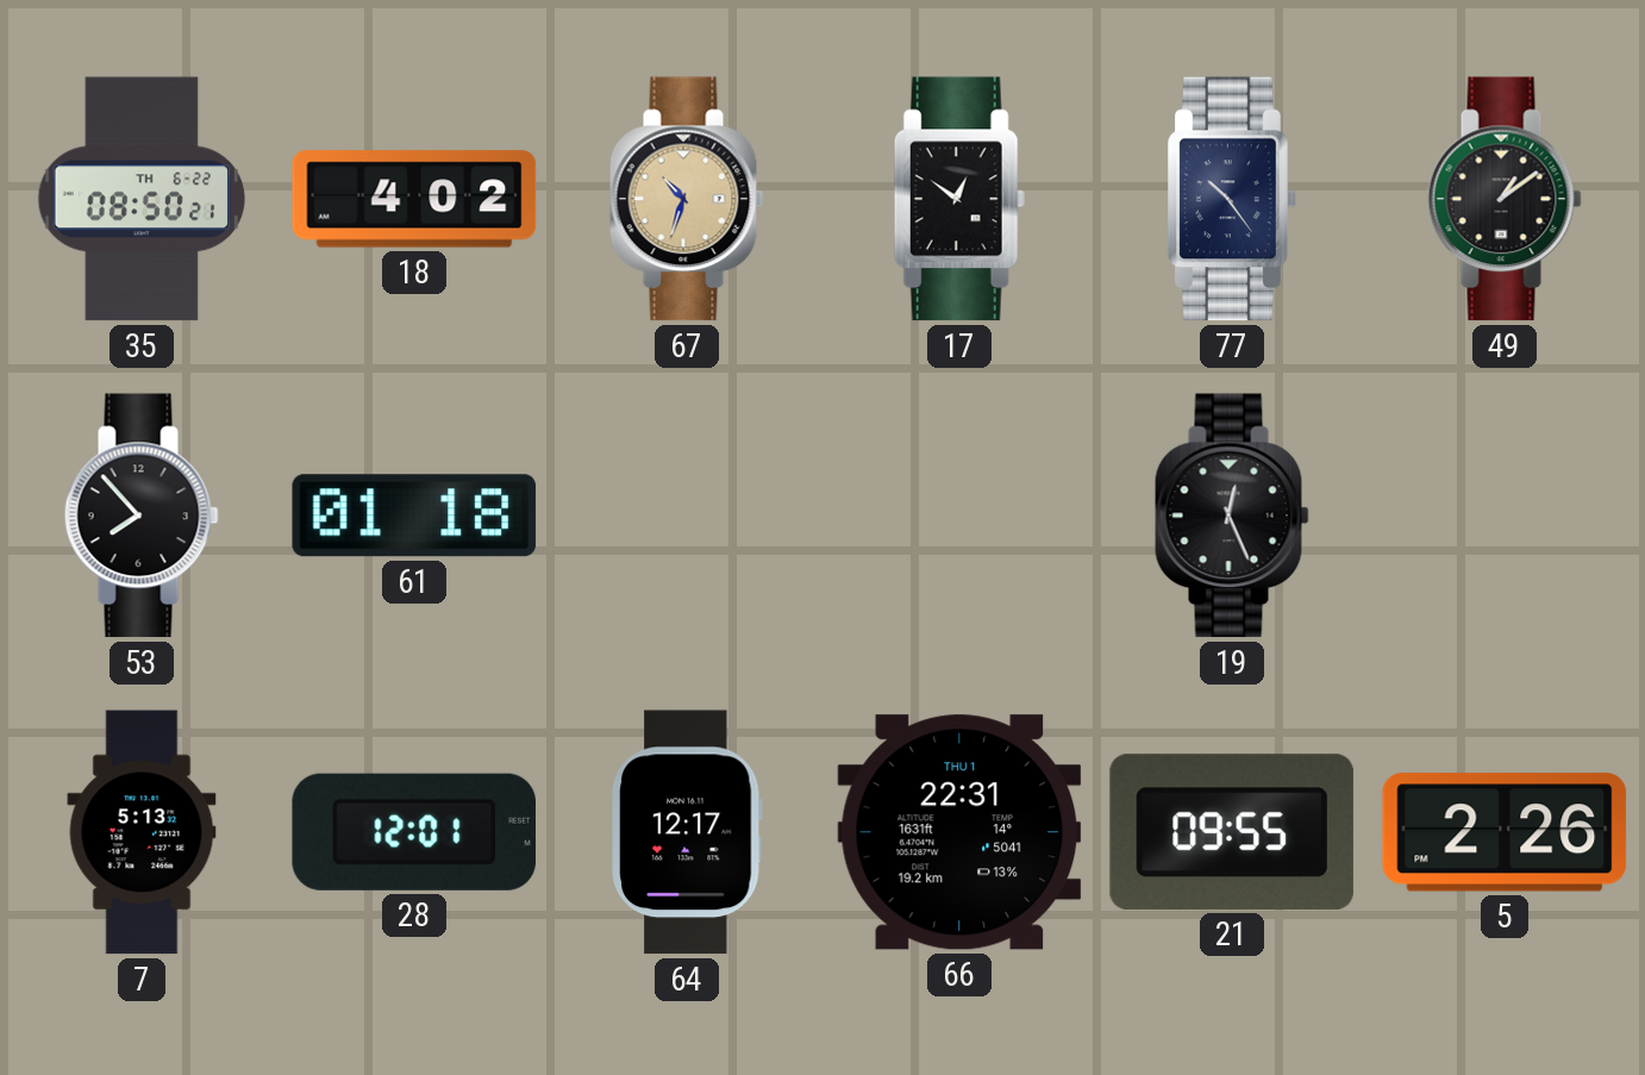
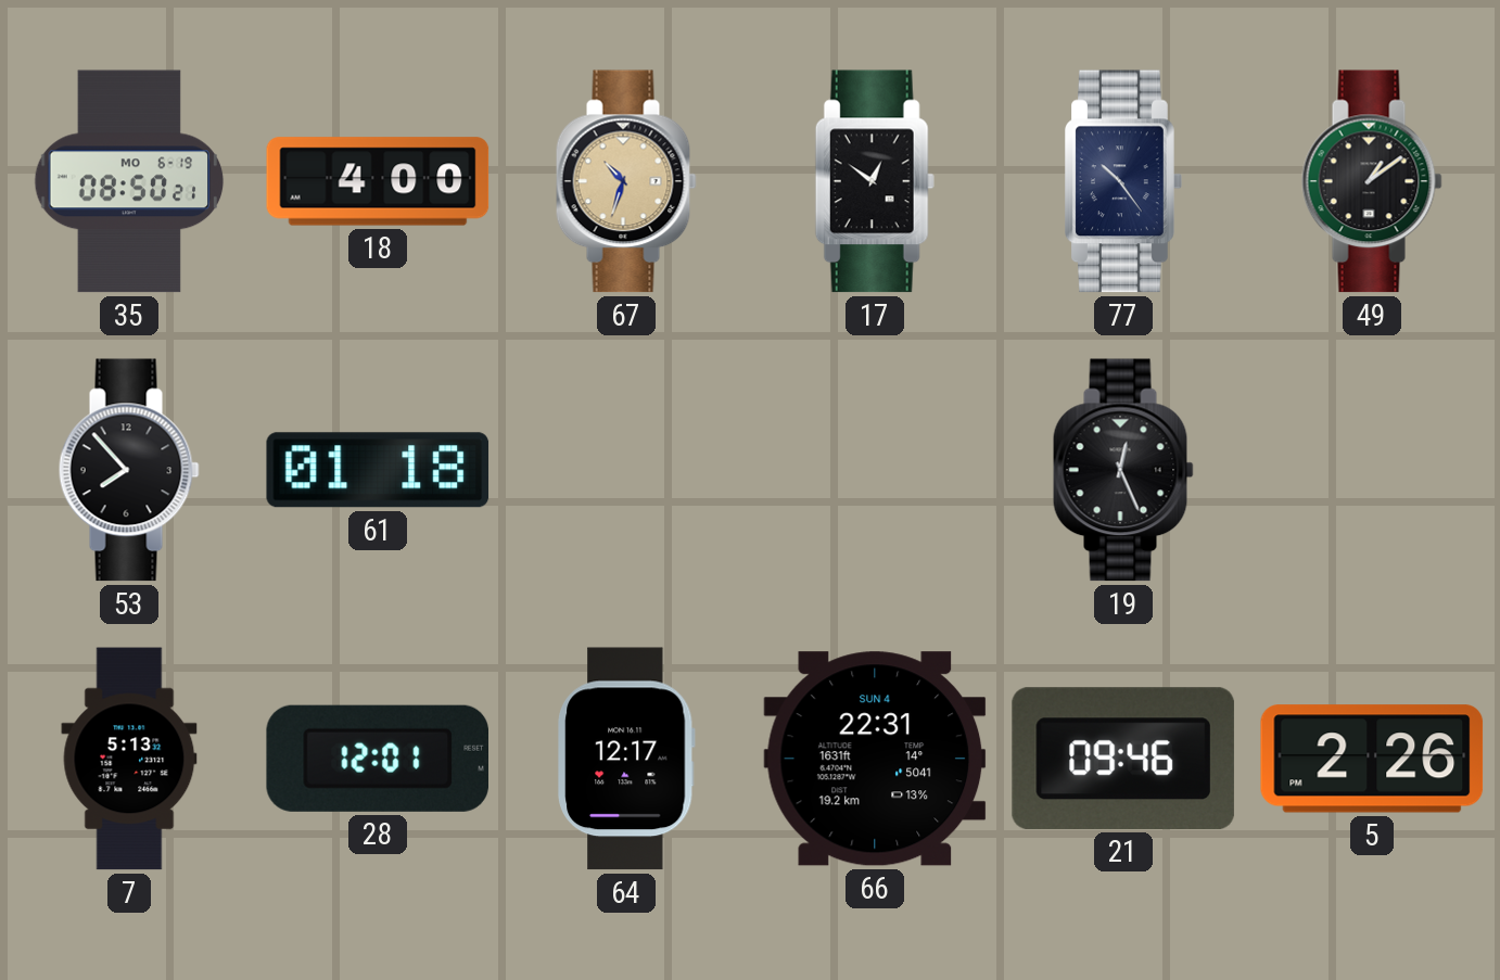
35 date: TH 6-22 -> MO 6-19
18: 4:02 -> 4:00
66 date: THU 1 -> SUN 4
21: 09:55 -> 09:46
